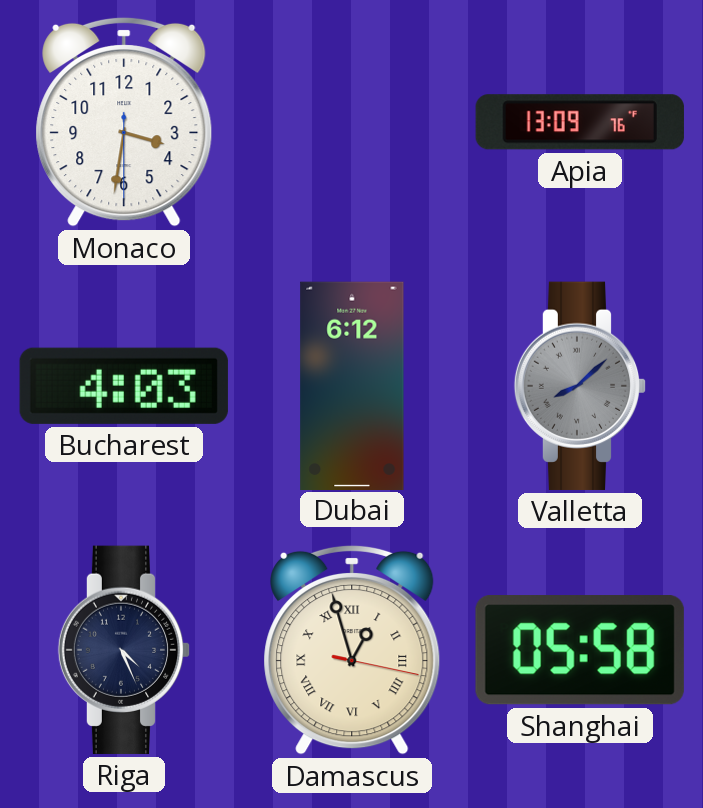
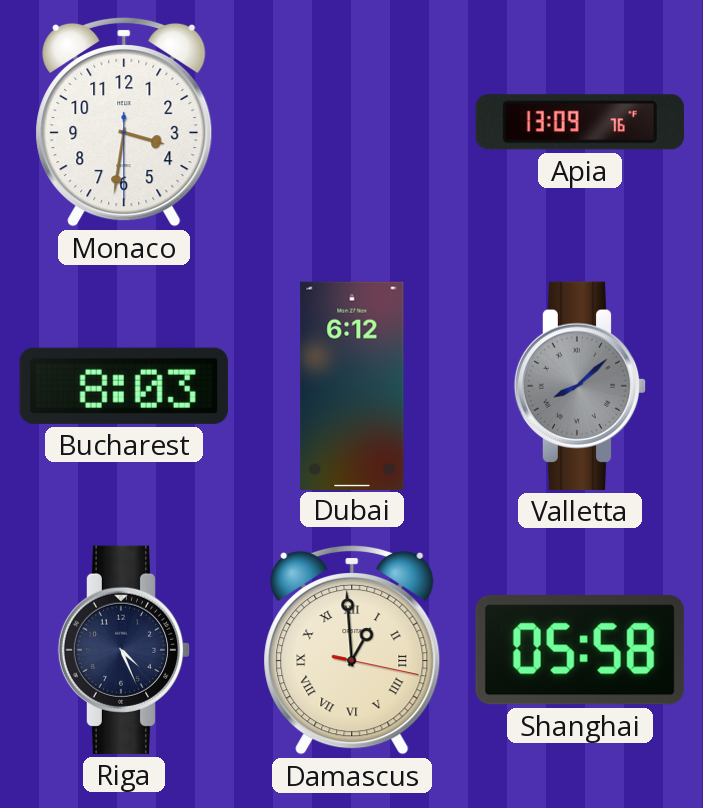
Bucharest: 4:03 -> 8:03
Damascus: 12:57 -> 12:59
